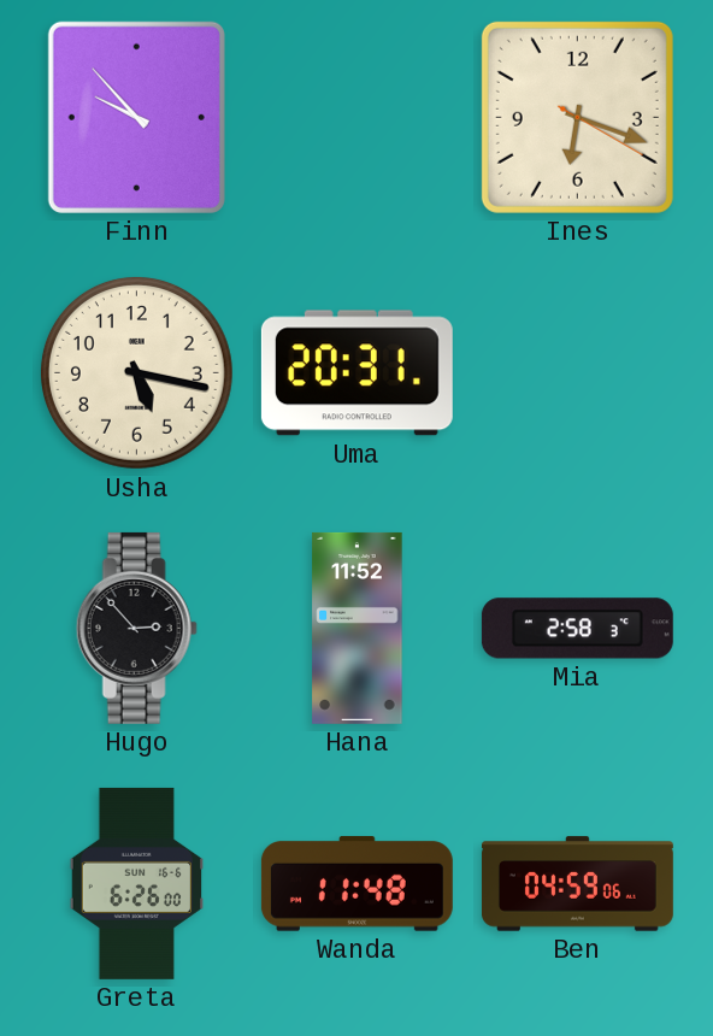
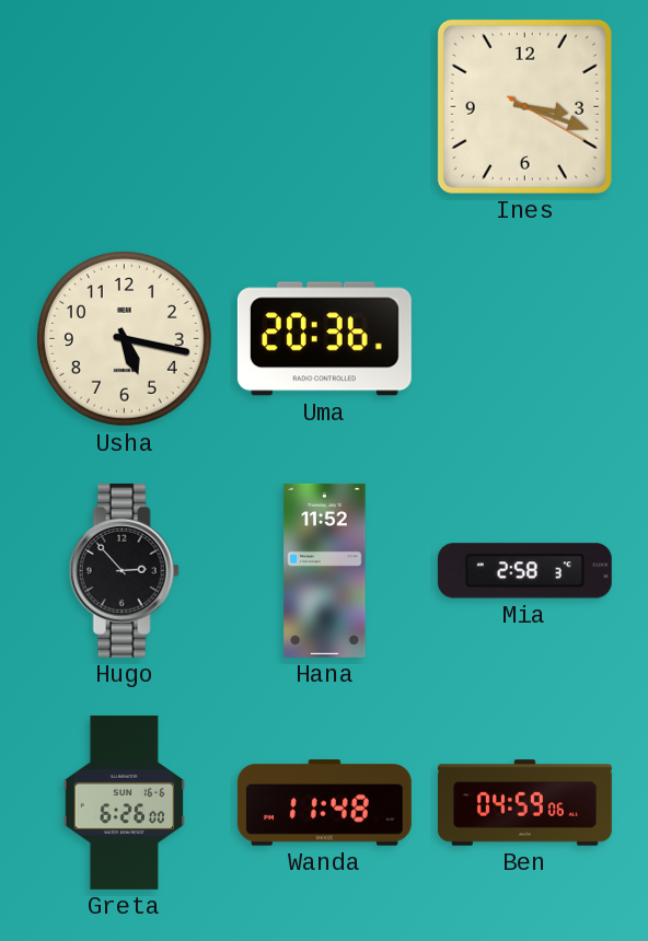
Finn: 9:53 -> none
Ines: 6:18 -> 3:18
Uma: 20:31 -> 20:36
